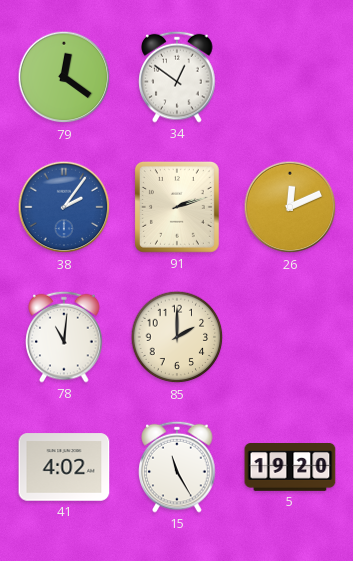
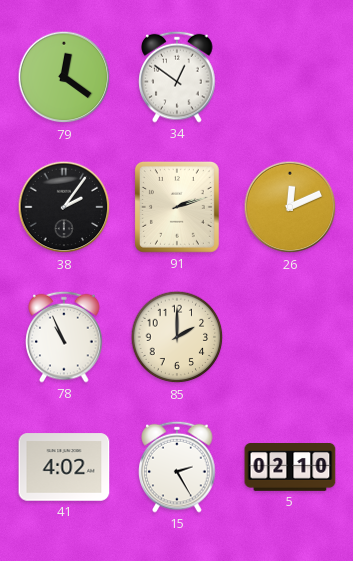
38 dial: blue -> black
78: 11:01 -> 10:56
15: 11:25 -> 2:25
5: 19:20 -> 02:10
